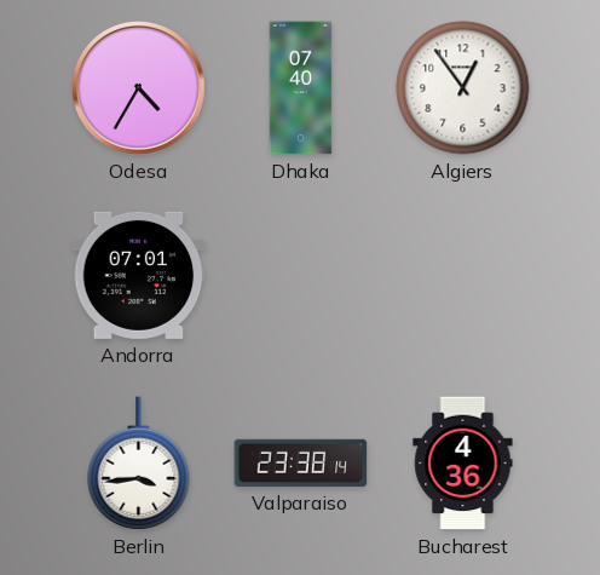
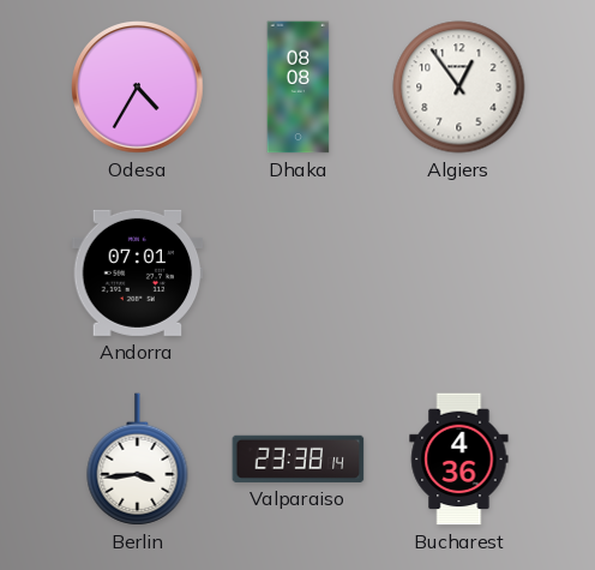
Dhaka: 07:40 -> 08:08
